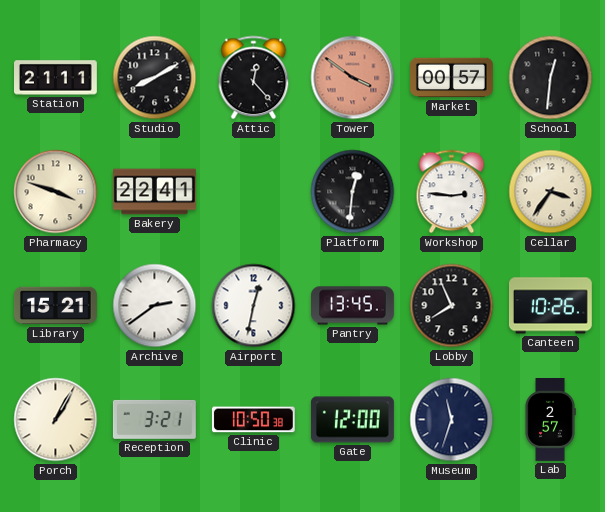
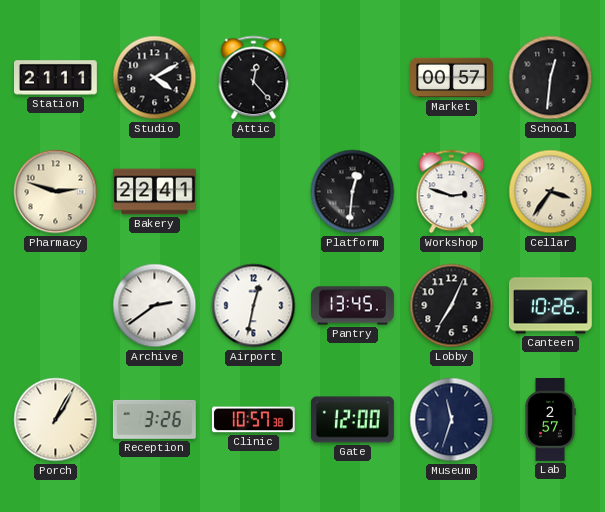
Studio: 8:10 -> 4:10
Tower: 3:51 -> none
Pharmacy: 3:48 -> 2:48
Workshop: 2:46 -> 2:48
Library: 15:21 -> none
Lobby: 7:56 -> 7:04
Reception: 3:21 -> 3:26
Clinic: 10:50 -> 10:57
